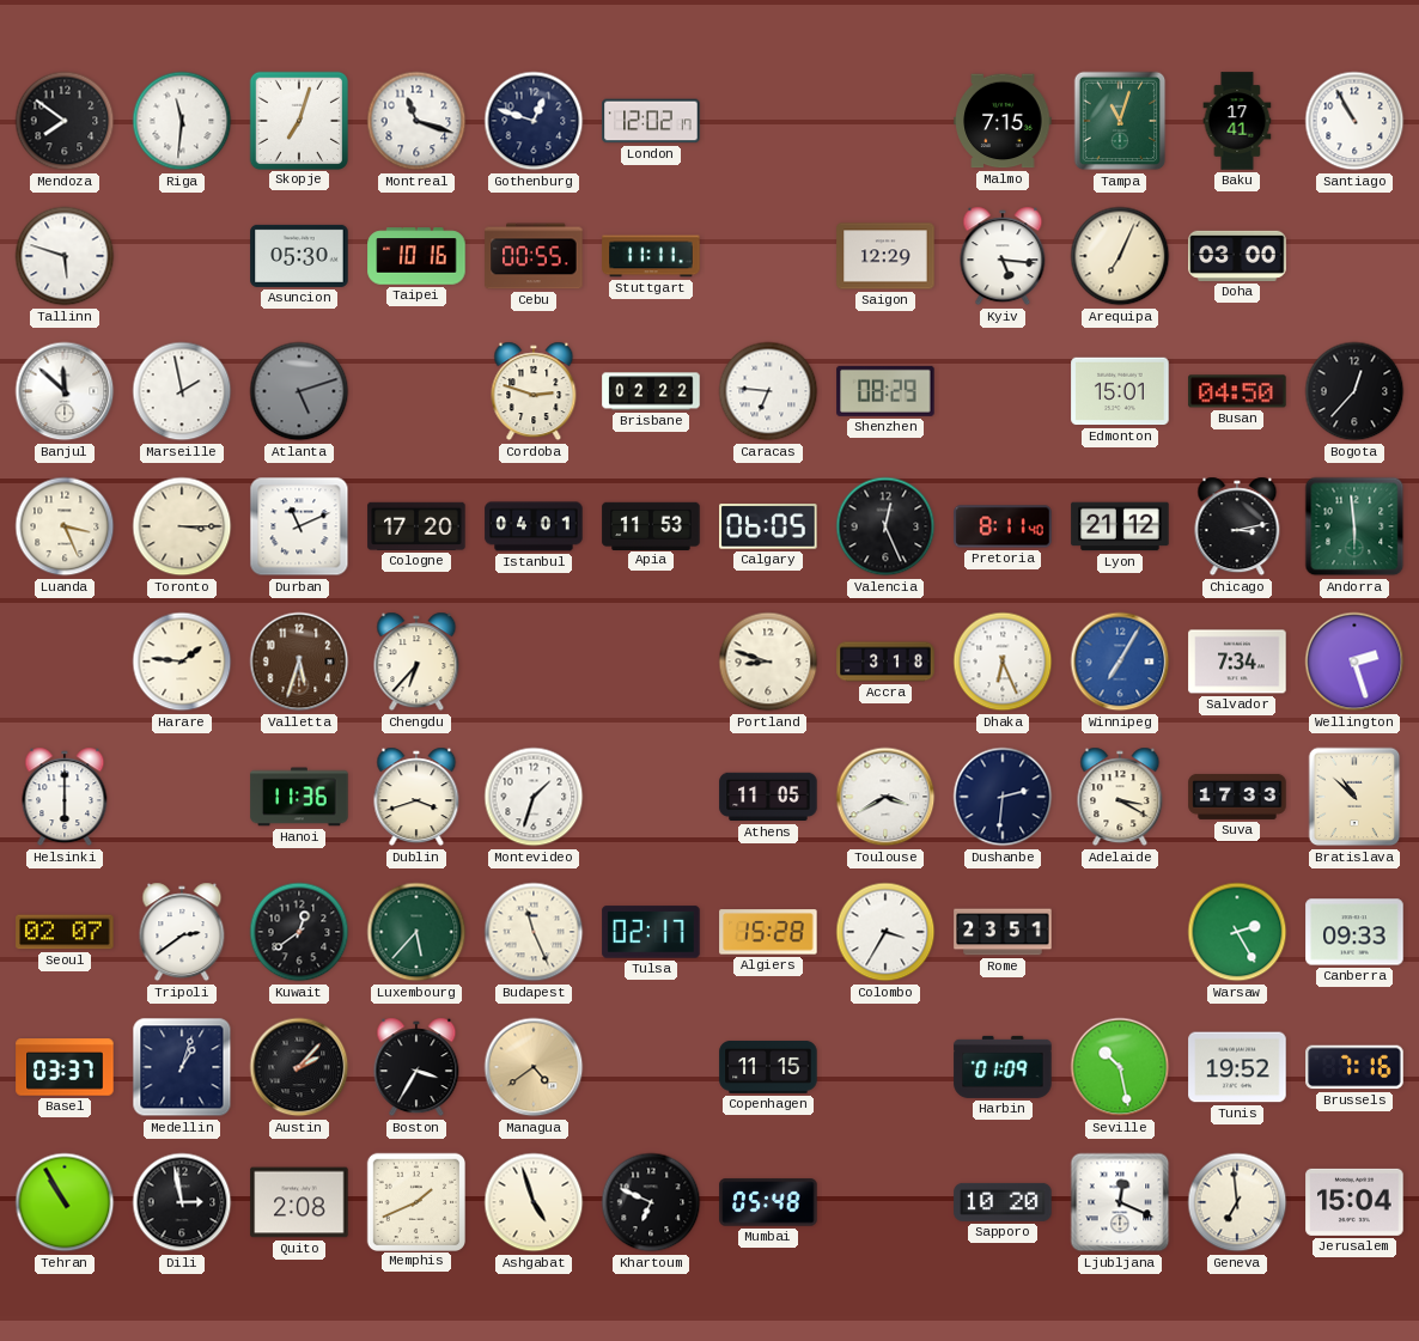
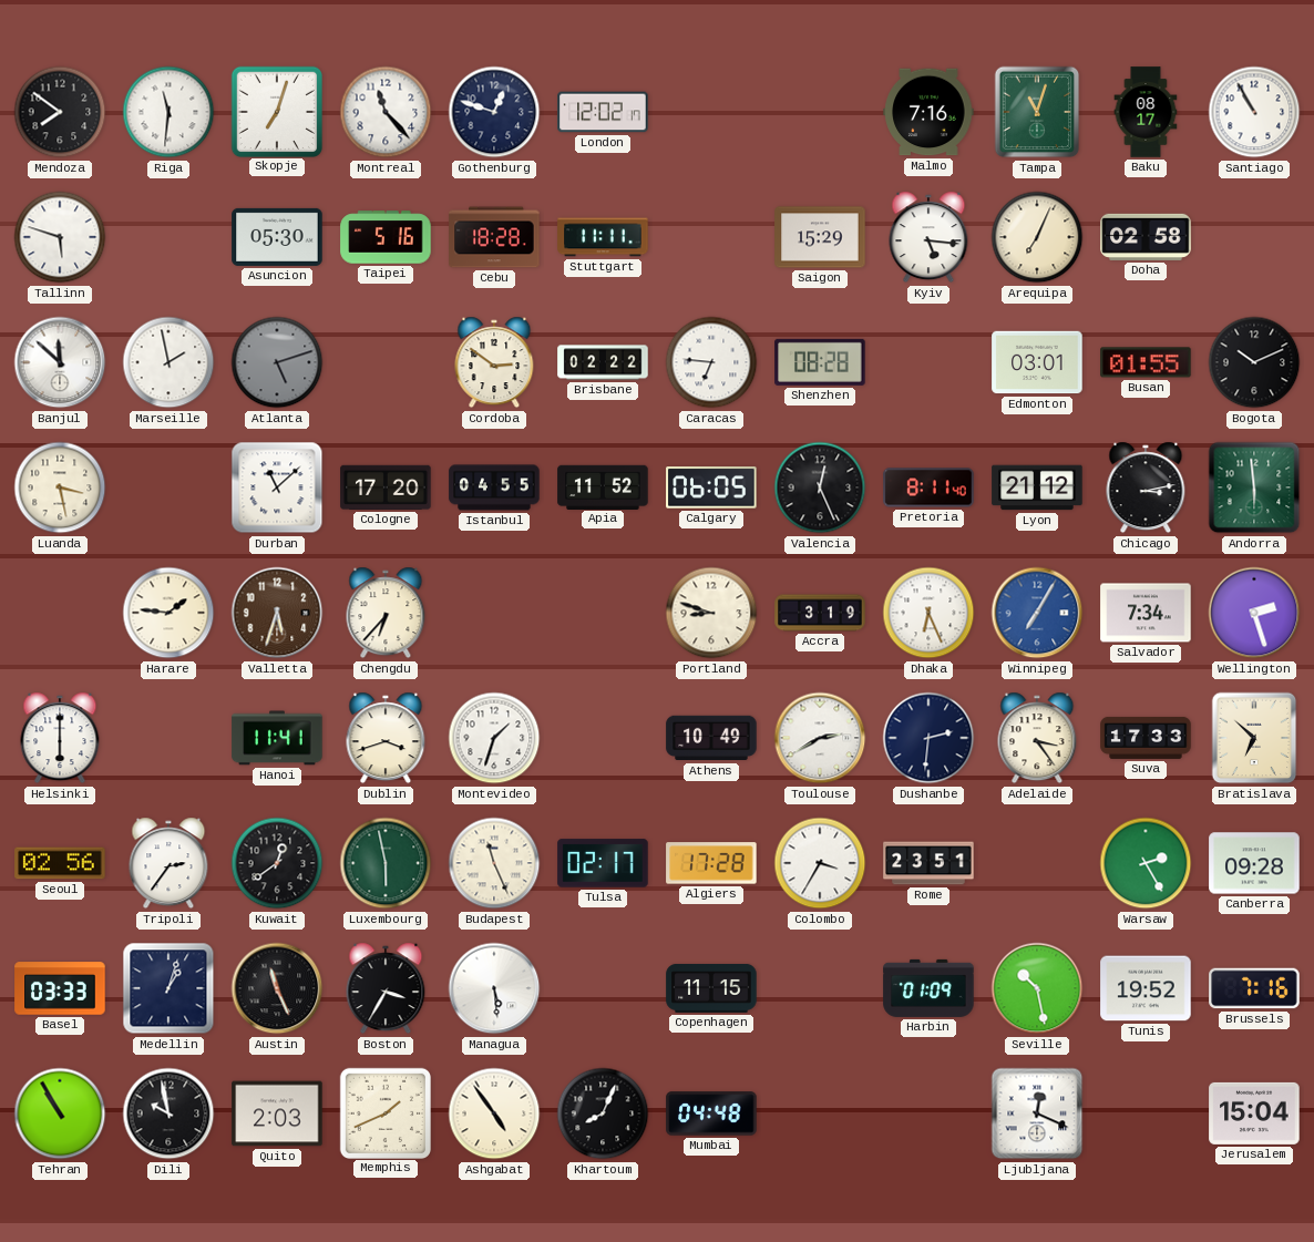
Montreal: 11:18 -> 11:23
Malmo: 7:15 -> 7:16
Baku: 17:41 -> 08:17
Taipei: 10:16 -> 5:16
Cebu: 00:55 -> 18:28
Saigon: 12:29 -> 15:29
Doha: 03:00 -> 02:58
Cordoba: 2:48 -> 2:51
Shenzhen: 08:29 -> 08:28
Edmonton: 15:01 -> 03:01
Busan: 04:50 -> 01:55
Bogota: 12:37 -> 10:11
Luanda: 3:26 -> 3:28
Toronto: 3:15 -> none
Durban: 11:11 -> 11:08
Istanbul: 04:01 -> 04:55
Apia: 11:53 -> 11:52
Accra: 3:18 -> 3:19
Hanoi: 11:36 -> 11:41
Athens: 11:05 -> 10:49
Toulouse: 3:40 -> 2:40
Adelaide: 3:20 -> 3:24
Bratislava: 10:52 -> 6:52
Seoul: 02:07 -> 02:56
Tripoli: 2:39 -> 2:36
Luxembourg: 5:37 -> 5:58
Algiers: 15:28 -> 17:28
Canberra: 09:33 -> 09:28
Basel: 03:37 -> 03:33
Austin: 2:07 -> 11:26
Managua: 4:39 -> 5:29
Managua dial: champagne -> white
Dili: 2:58 -> 9:58
Quito: 2:08 -> 2:03
Ashgabat: 4:57 -> 4:54
Khartoum: 6:49 -> 8:04
Mumbai: 05:48 -> 04:48
Sapporo: 10:20 -> none
Geneva: 6:59 -> none
